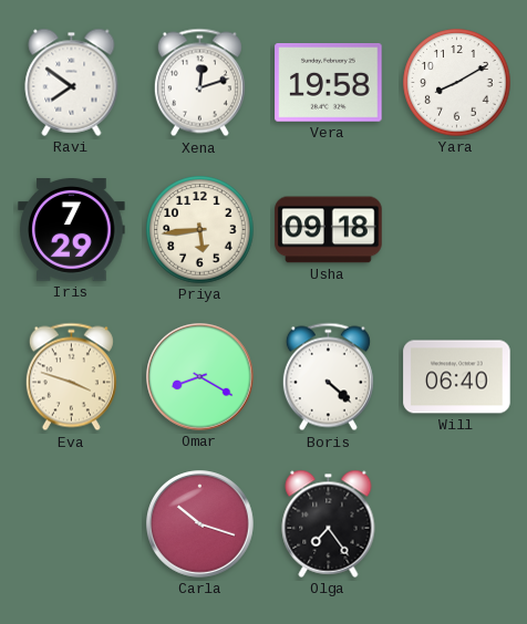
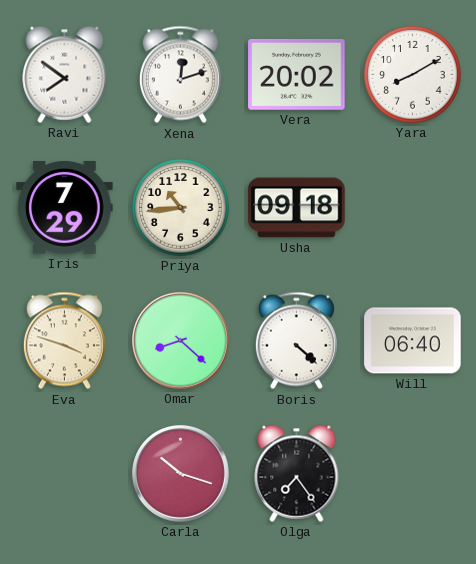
Vera: 19:58 -> 20:02
Priya: 5:44 -> 10:44
Omar: 8:20 -> 8:22
